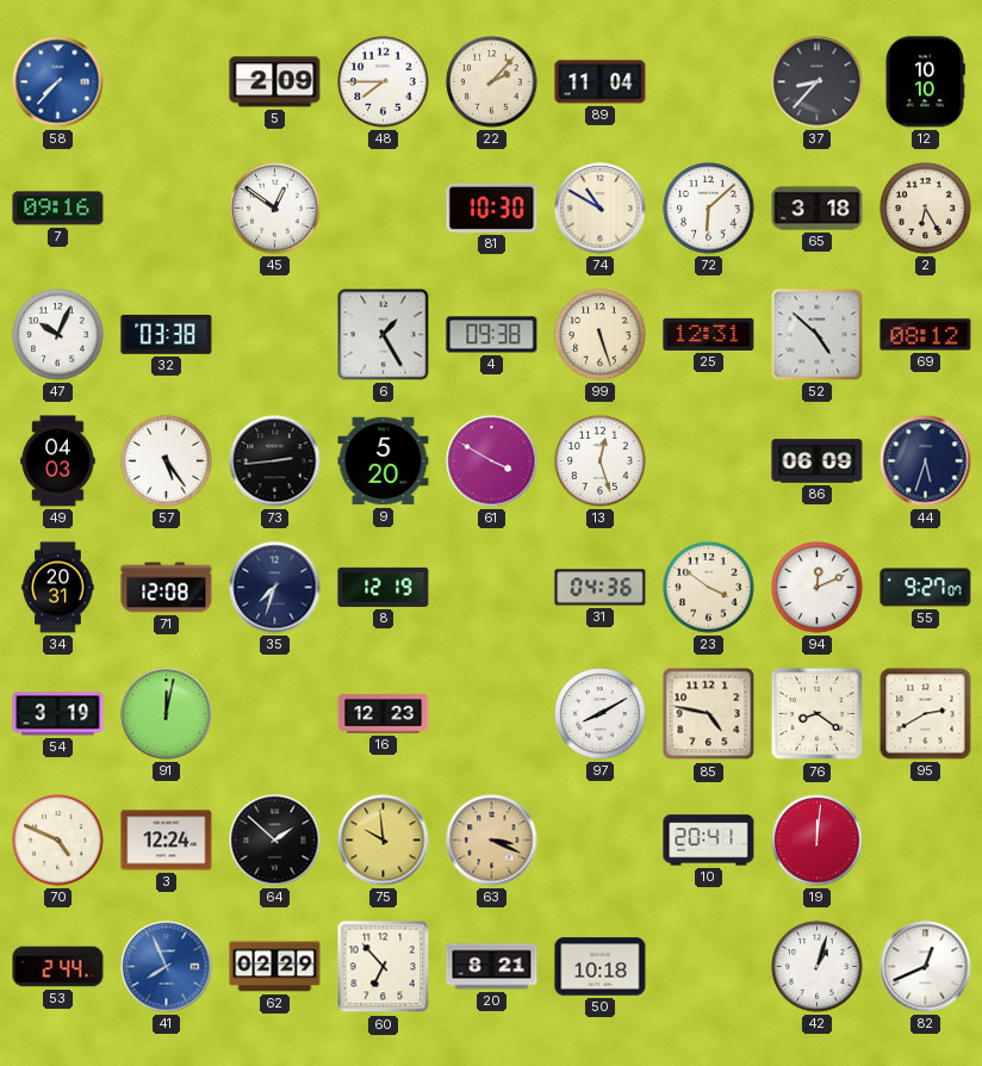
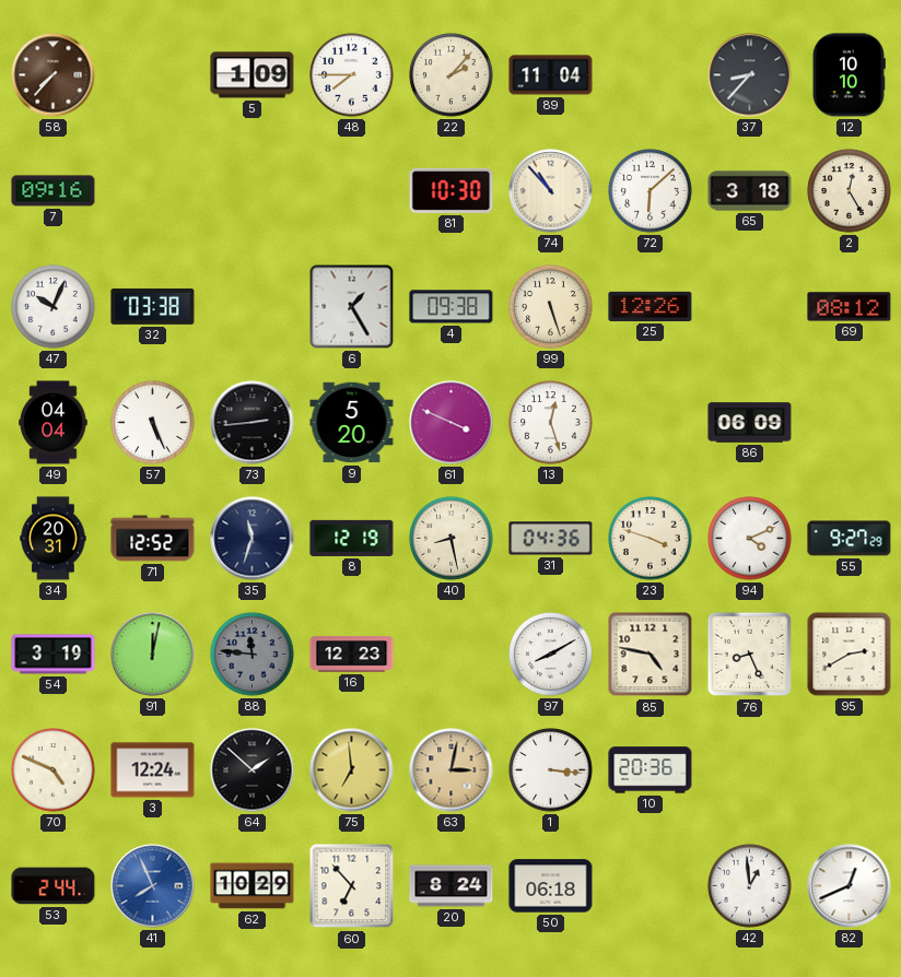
58 dial: blue -> brown
5: 2:09 -> 1:09
45: 12:51 -> none
74: 10:50 -> 10:53
2: 6:25 -> 12:25
25: 12:31 -> 12:26
52: 4:52 -> none
49: 04:03 -> 04:04
57: 5:24 -> 5:26
61: 3:50 -> 3:49
44: 5:33 -> none
71: 12:08 -> 12:52
35: 7:33 -> 11:33
40: none -> 8:28
23: 3:51 -> 3:48
94: 12:11 -> 4:11
55: 9:27:07 -> 9:27:29
88: none -> 11:46
76: 8:21 -> 8:26
75: 9:59 -> 6:59
63: 3:19 -> 3:02
1: none -> 3:16
10: 20:41 -> 20:36
19: 12:01 -> none
62: 02:29 -> 10:29
20: 8:21 -> 8:24
50: 10:18 -> 06:18
42: 1:03 -> 12:59
